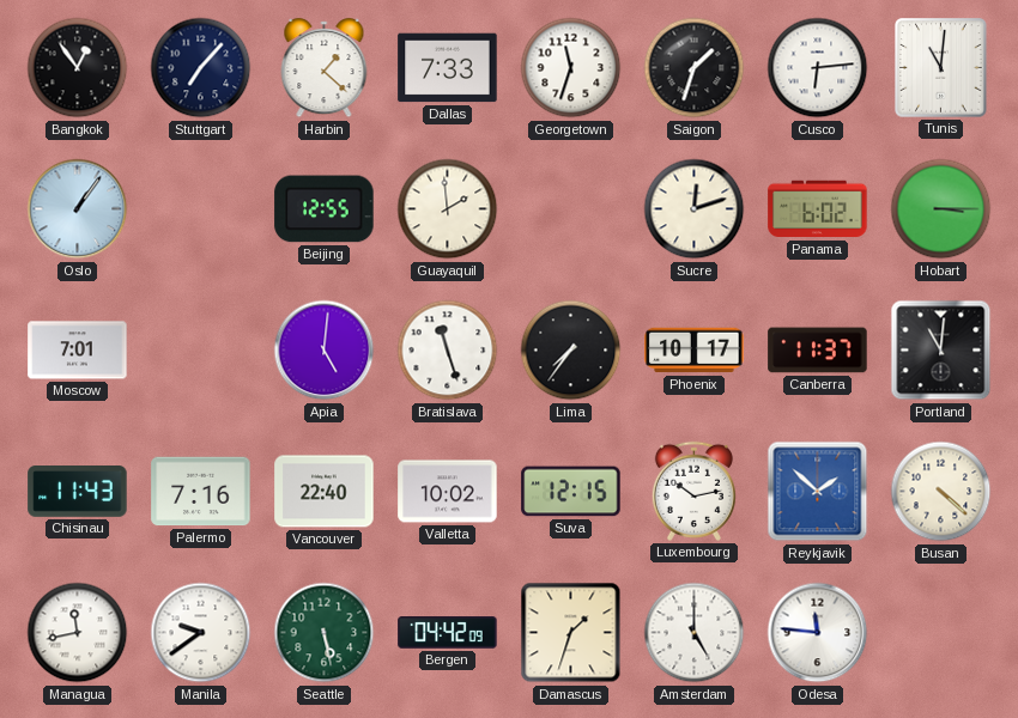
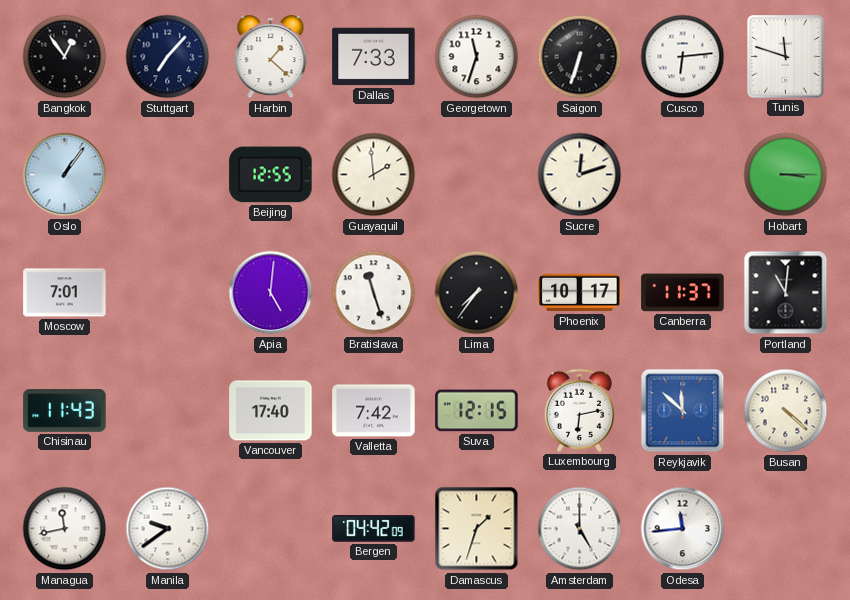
Saigon: 1:33 -> 6:33
Tunis: 11:01 -> 11:48
Panama: 6:02 -> none
Palermo: 7:16 -> none
Vancouver: 22:40 -> 17:40
Valletta: 10:02 -> 7:42
Luxembourg: 10:13 -> 6:13
Reykjavik: 1:52 -> 11:52
Seattle: 5:28 -> none
Odesa: 11:46 -> 11:44
